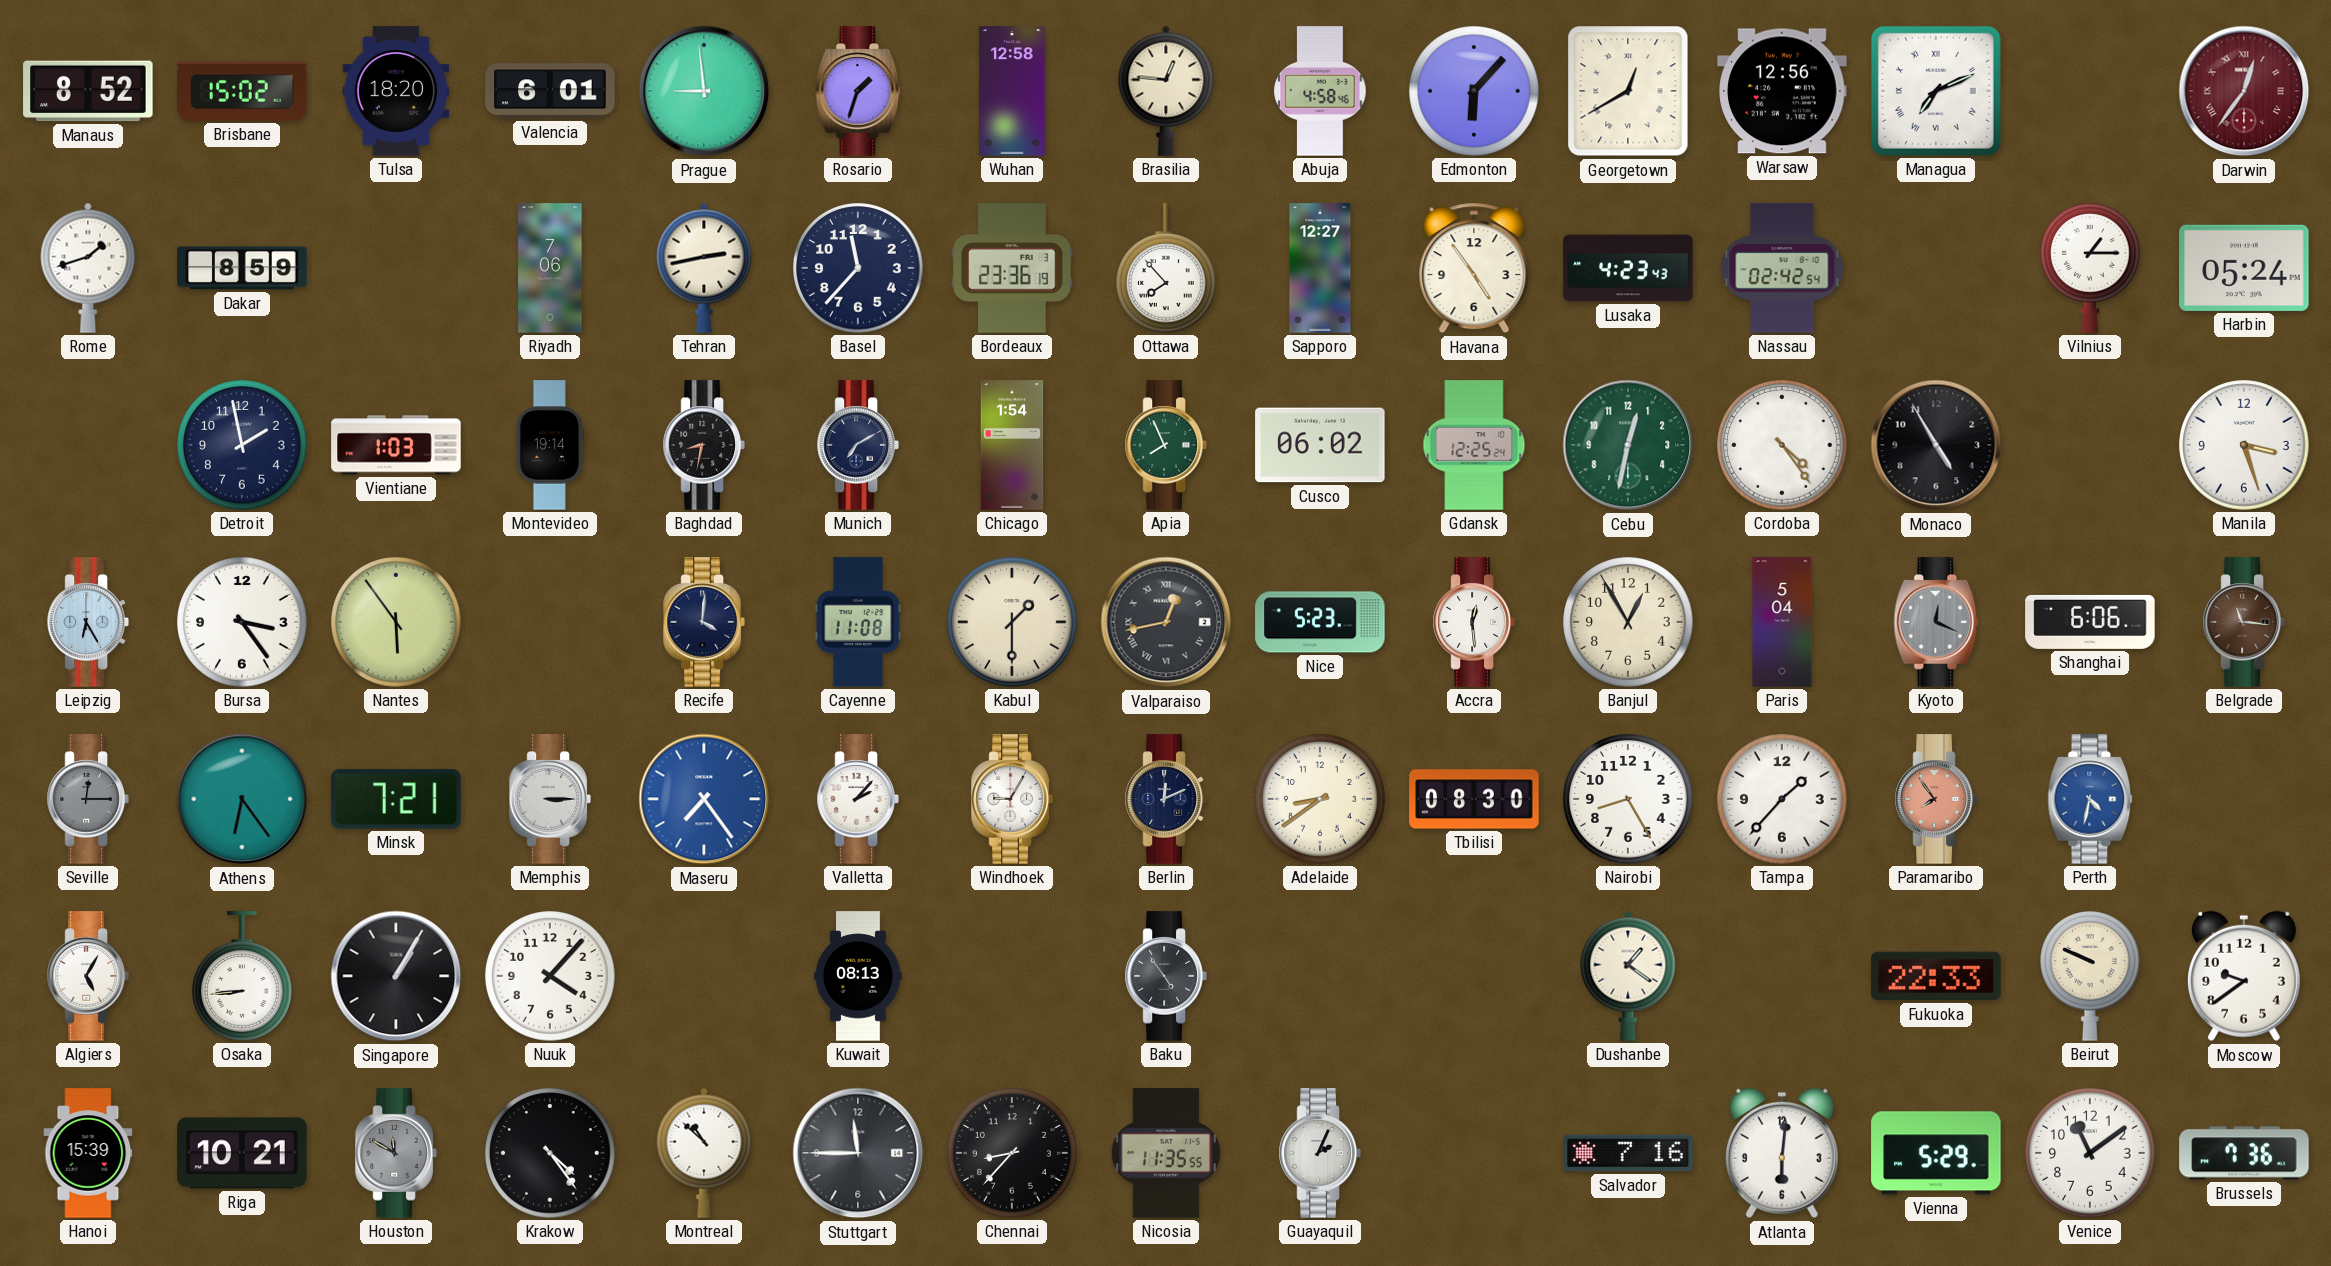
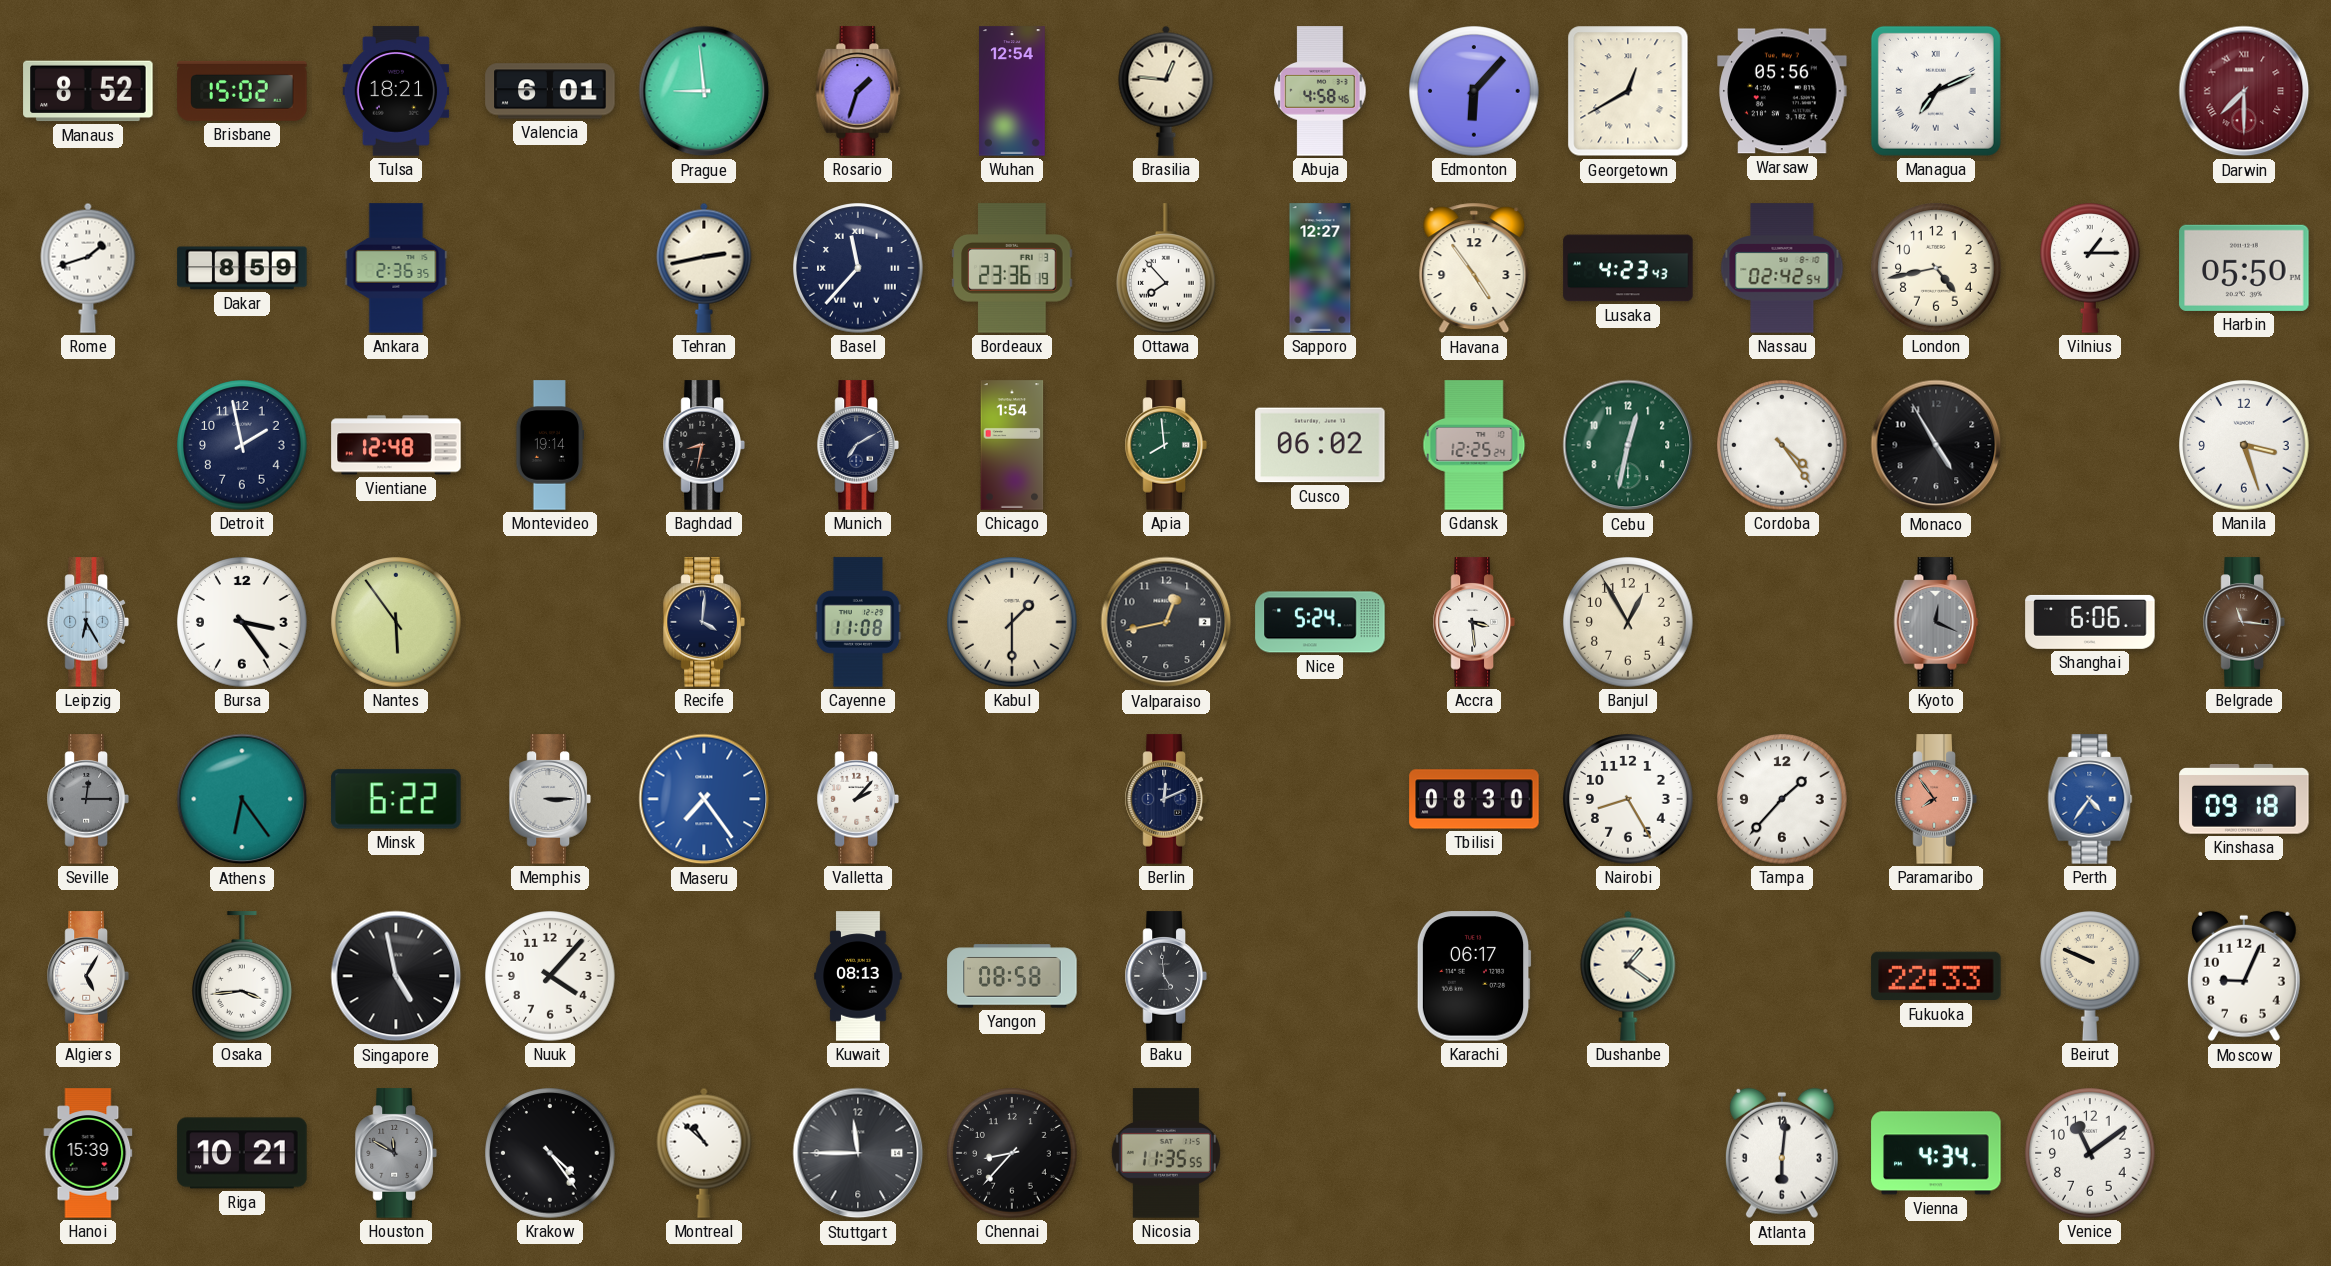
Tulsa: 18:20 -> 18:21
Wuhan: 12:58 -> 12:54
Warsaw: 12:56 -> 05:56
Darwin: 12:36 -> 7:30
Ankara: none -> 2:36
Riyadh: 7:06 -> none
Basel numerals: Arabic -> Roman
London: none -> 4:43
Harbin: 05:24 -> 05:50
Vientiane: 1:03 -> 12:48
Apia: 7:56 -> 7:59
Valparaiso numerals: Roman -> Arabic
Nice: 5:23 -> 5:24
Accra: 12:29 -> 3:29
Paris: 5:04 -> none
Minsk: 7:21 -> 6:22
Windhoek: 9:05 -> none
Adelaide: 8:39 -> none
Perth: 4:32 -> 4:36
Kinshasa: none -> 09:18
Osaka: 8:44 -> 3:44
Singapore: 1:05 -> 4:58
Yangon: none -> 08:58
Baku: 4:54 -> 4:59
Karachi: none -> 06:17
Moscow: 9:39 -> 9:04
Guayaquil: 2:04 -> none
Salvador: 7:16 -> none
Vienna: 5:29 -> 4:34
Brussels: 7:36 -> none
